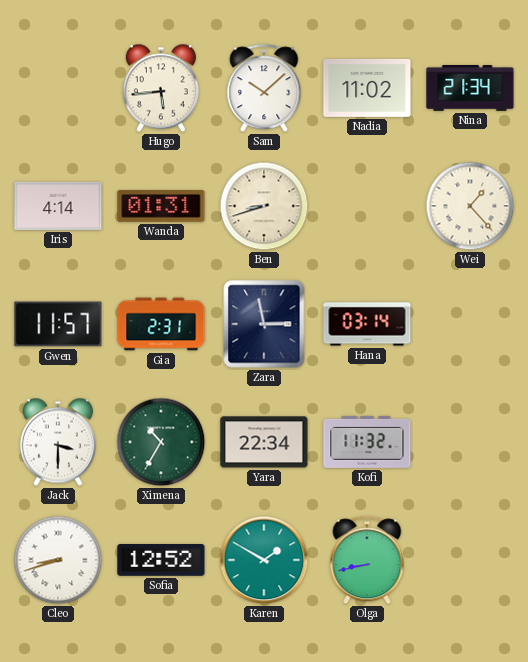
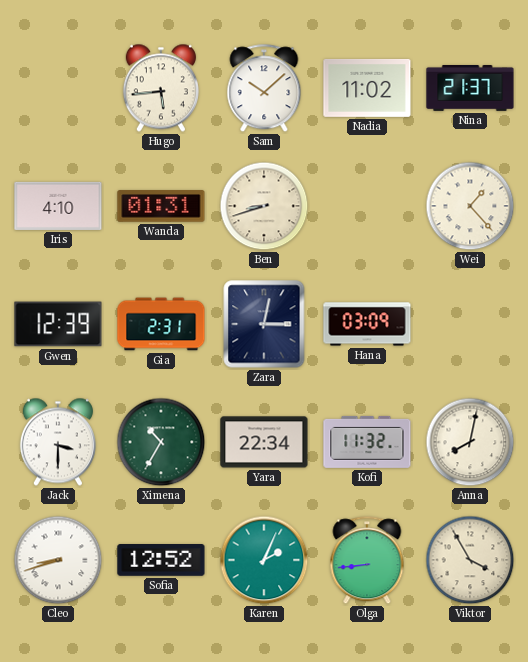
Nina: 21:34 -> 21:37
Iris: 4:14 -> 4:10
Gwen: 11:57 -> 12:39
Zara: 2:58 -> 3:02
Hana: 03:14 -> 03:09
Anna: none -> 8:02
Karen: 1:50 -> 2:04
Olga: 8:43 -> 8:44
Viktor: none -> 3:55
